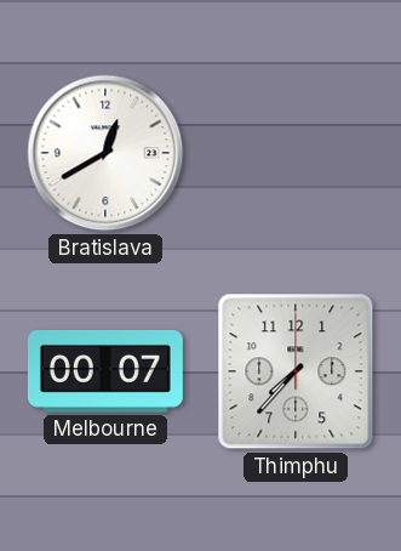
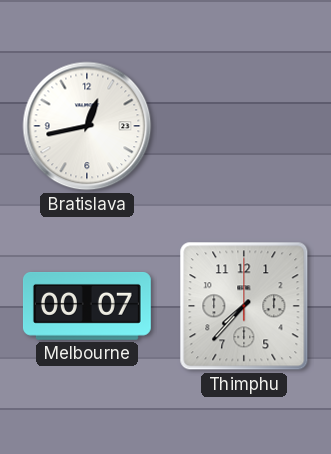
Bratislava: 12:40 -> 12:43
